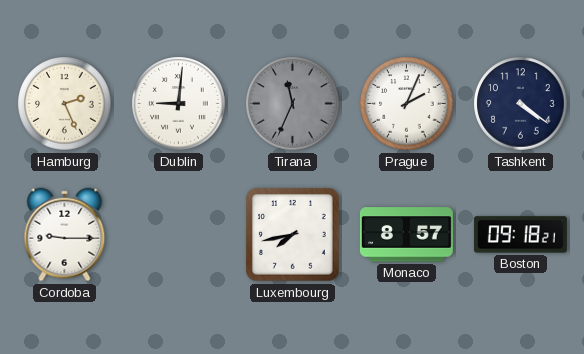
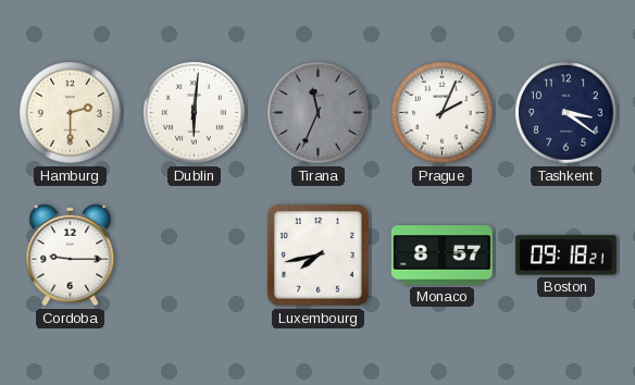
Hamburg: 2:26 -> 2:30
Dublin: 9:01 -> 6:01
Tashkent: 4:21 -> 3:21
